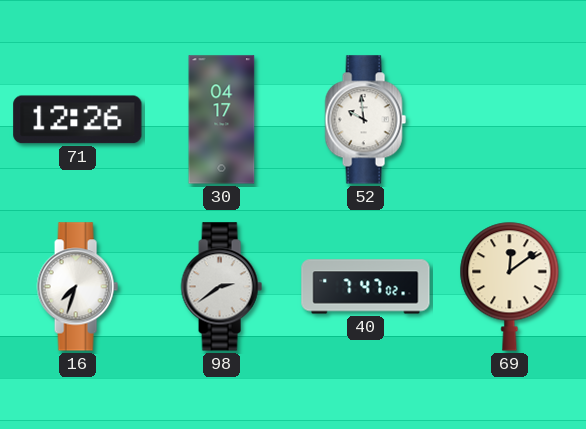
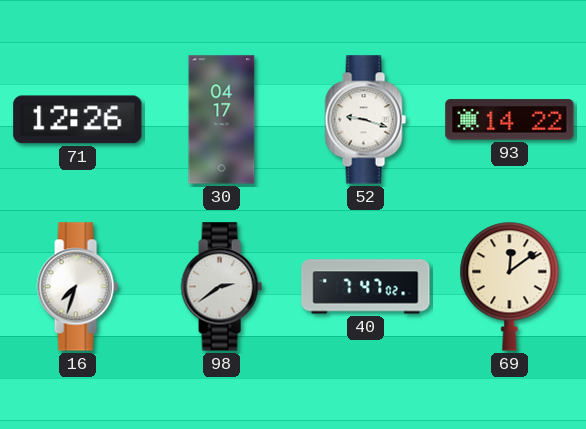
52: 9:59 -> 9:18
93: none -> 14:22
